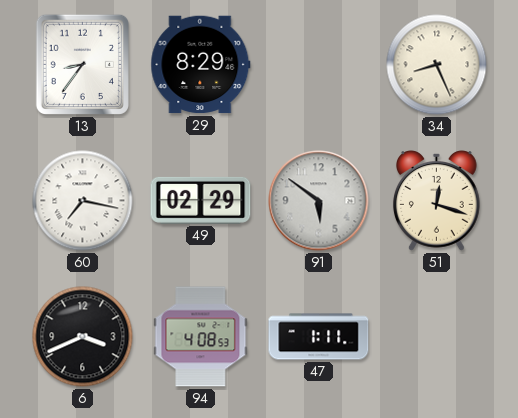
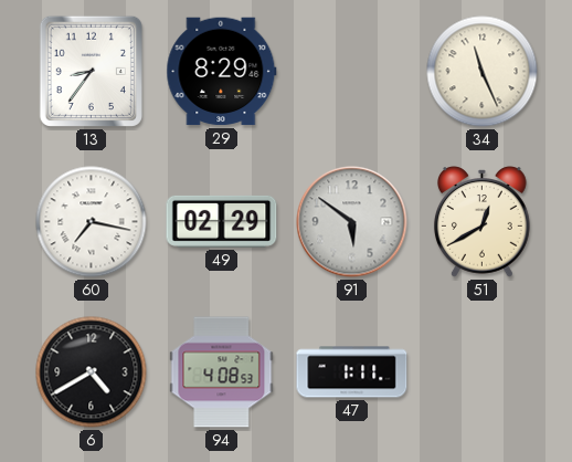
34: 8:26 -> 11:26
51: 12:18 -> 12:40
6: 3:41 -> 4:40
